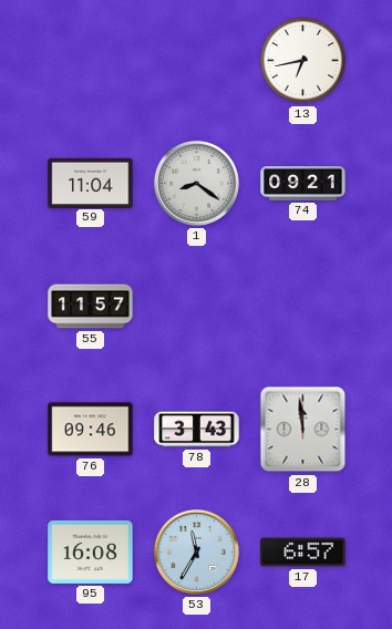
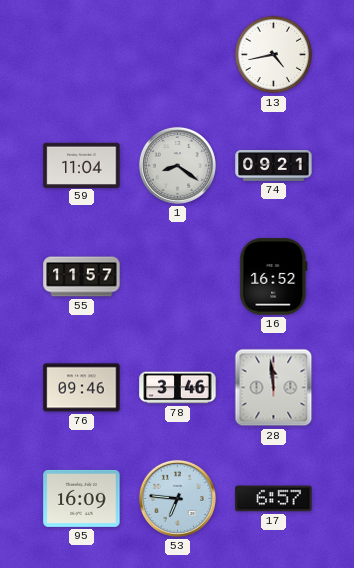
13: 6:43 -> 4:43
16: none -> 16:52
78: 3:43 -> 3:46
95: 16:08 -> 16:09
53: 11:35 -> 6:46
